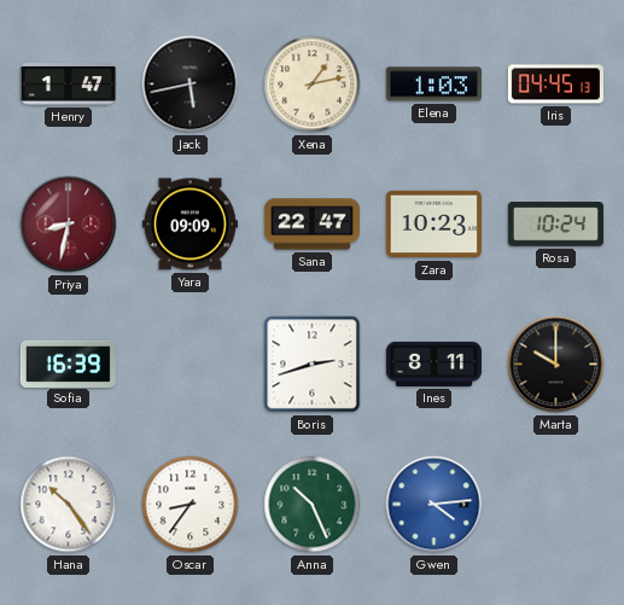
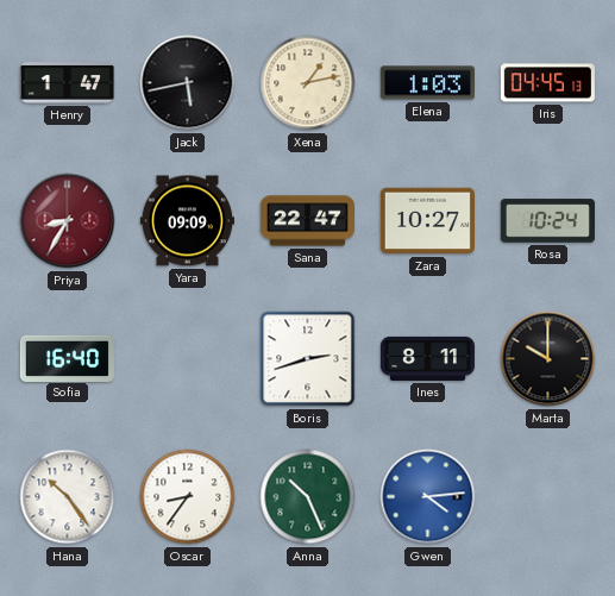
Priya: 8:32 -> 8:35
Zara: 10:23 -> 10:27
Sofia: 16:39 -> 16:40
